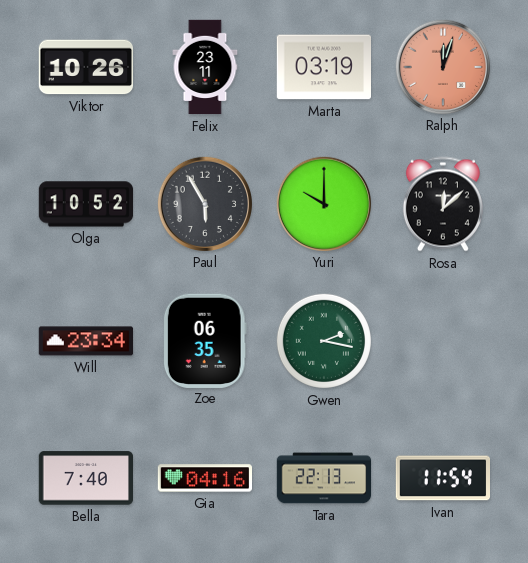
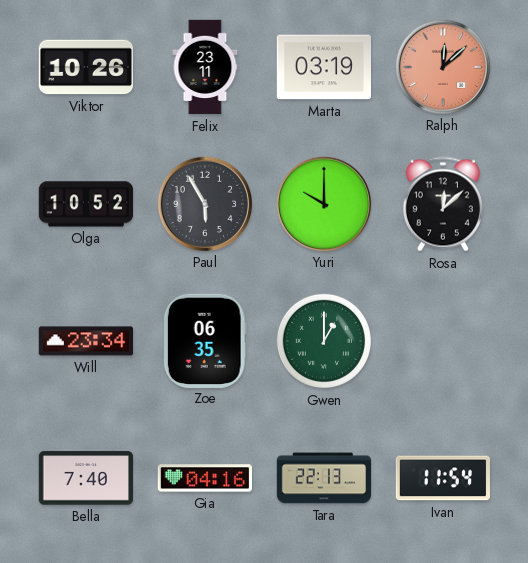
Ralph: 12:03 -> 12:08
Gwen: 2:17 -> 1:00
